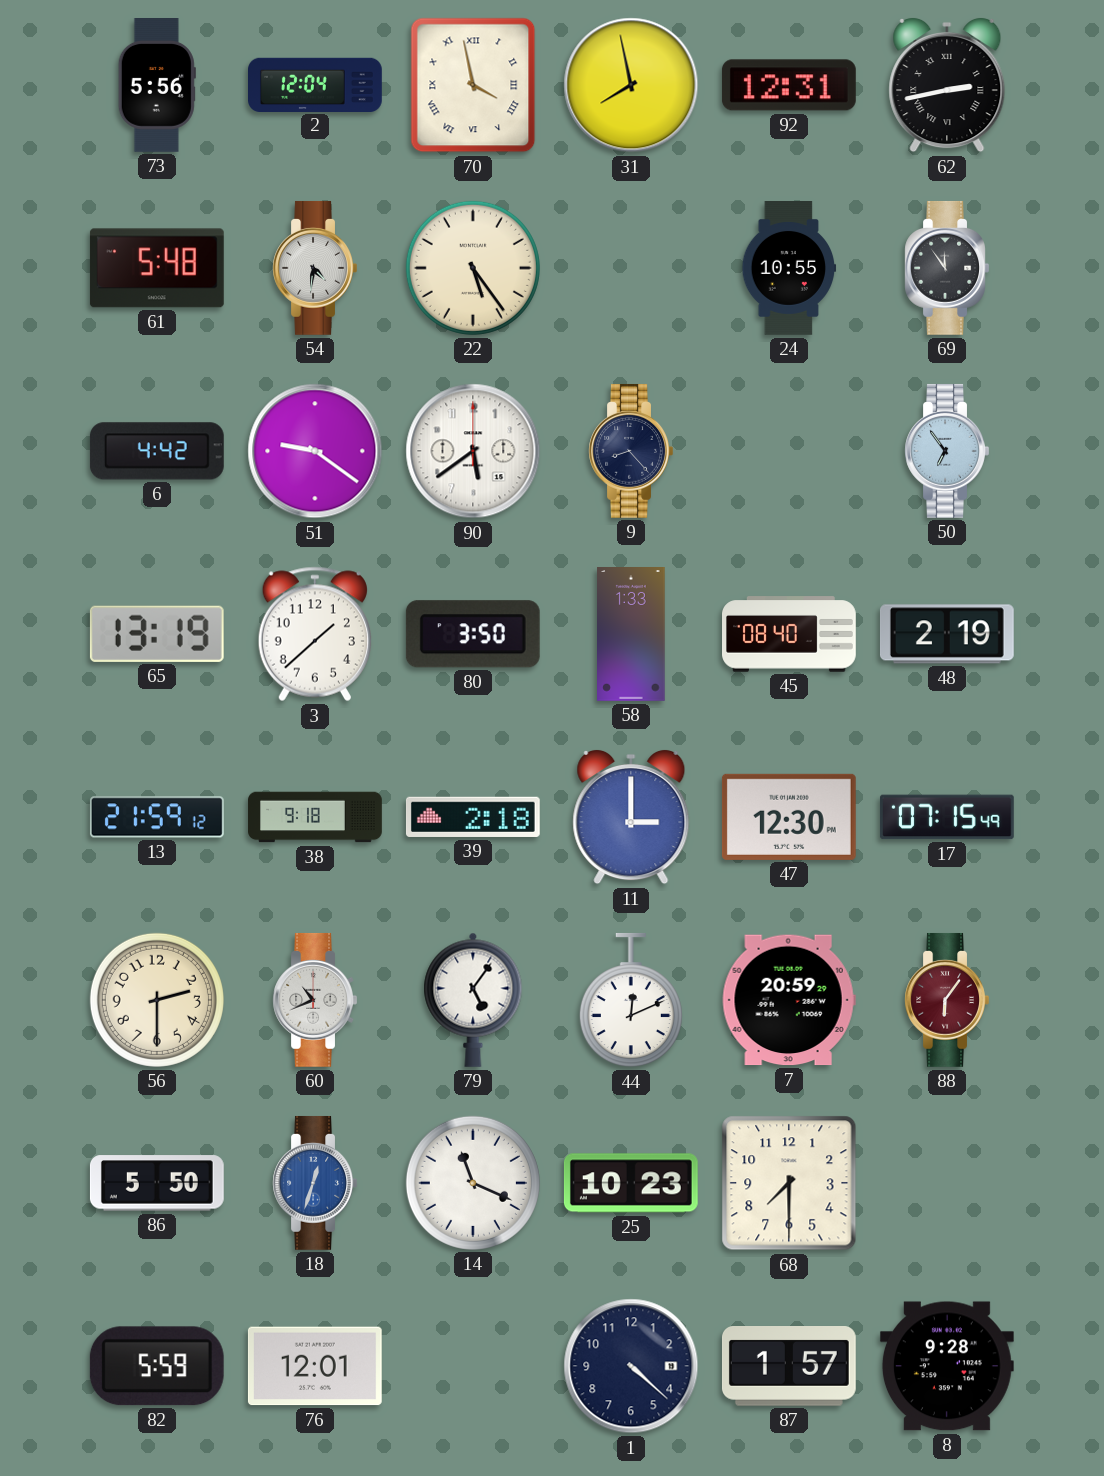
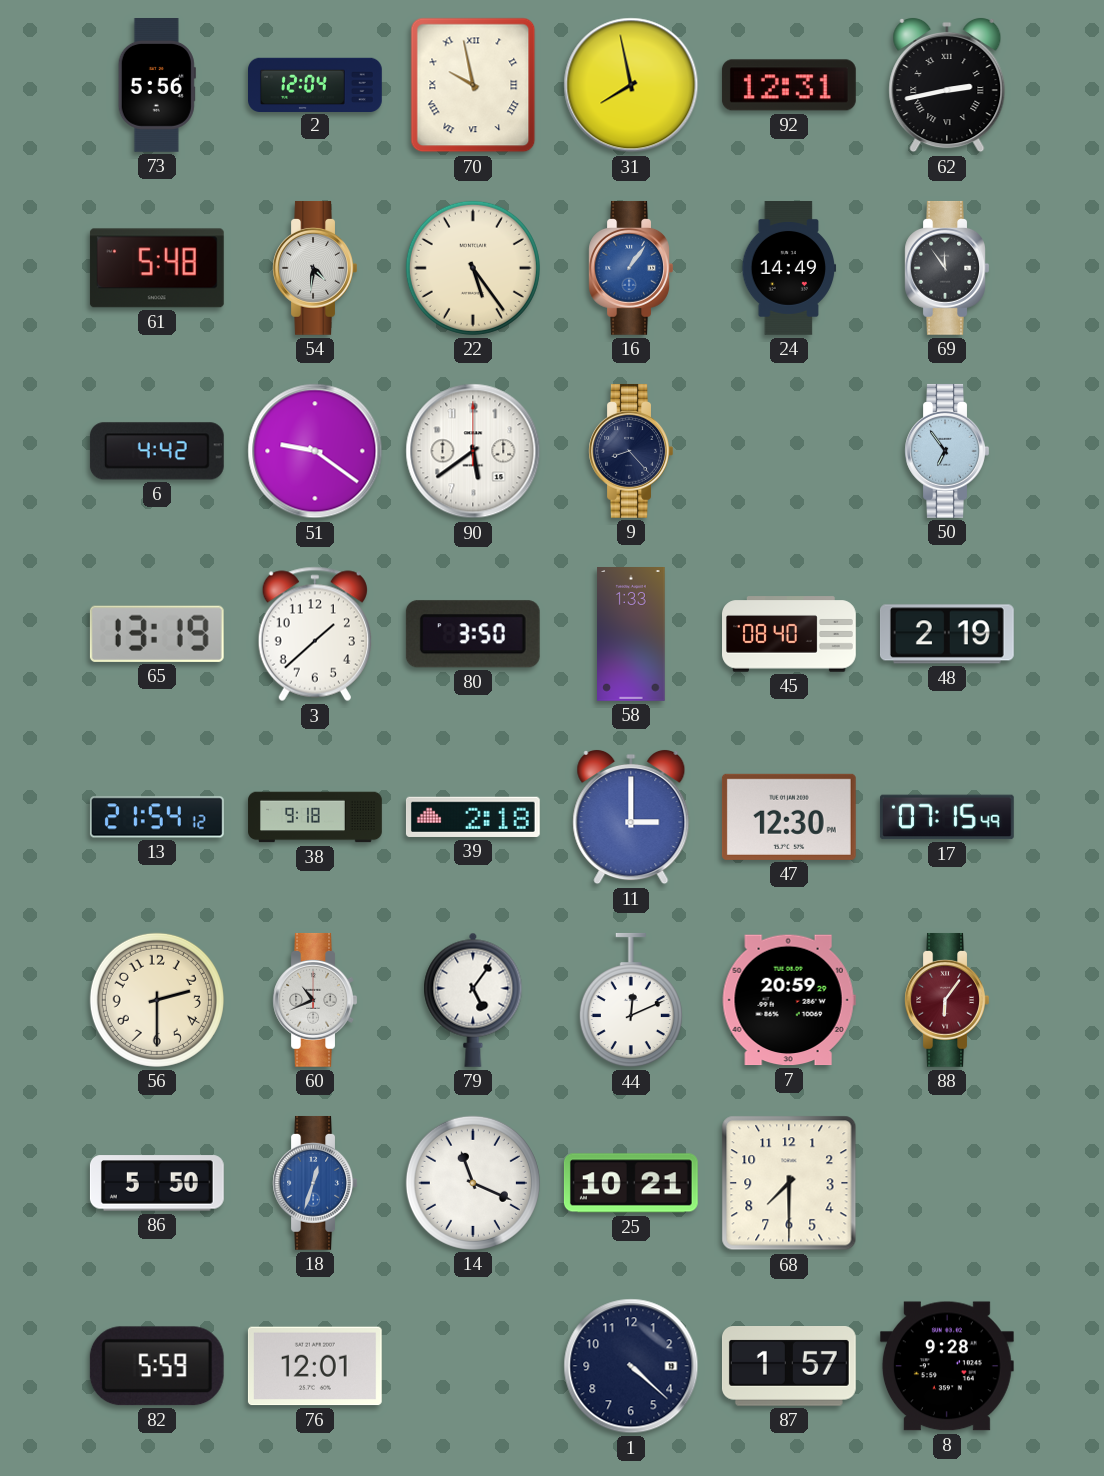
70: 3:58 -> 9:58
16: none -> 1:06
24: 10:55 -> 14:49
13: 21:59 -> 21:54
25: 10:23 -> 10:21
